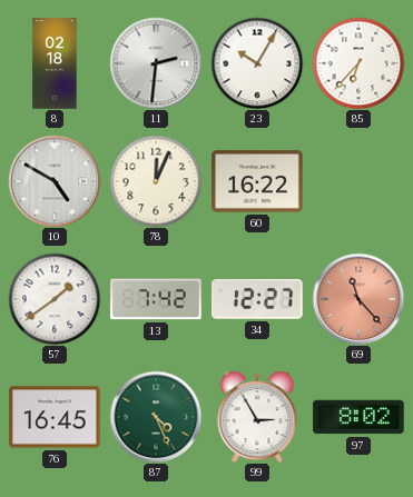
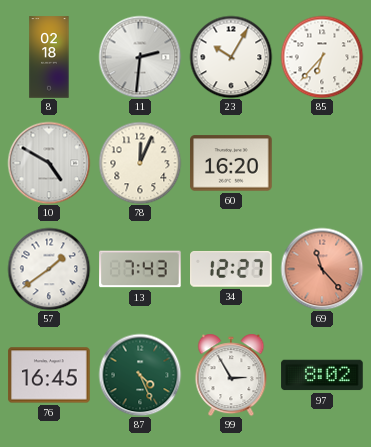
60: 16:22 -> 16:20
13: 7:42 -> 7:43
